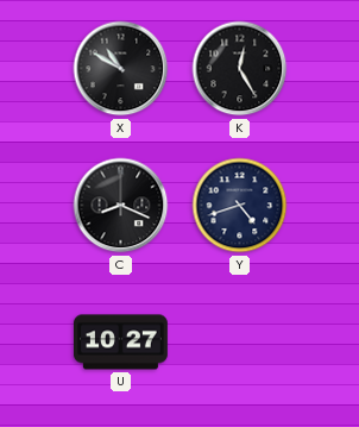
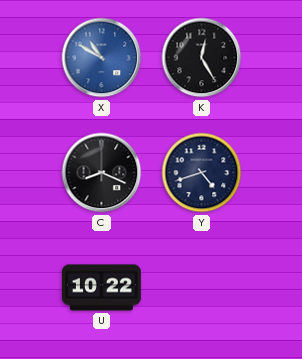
X dial: black -> blue
U: 10:27 -> 10:22
